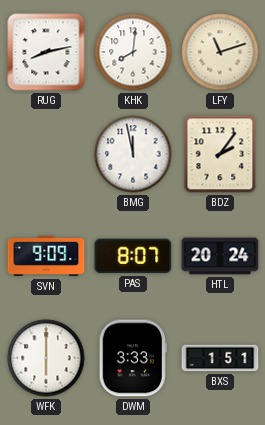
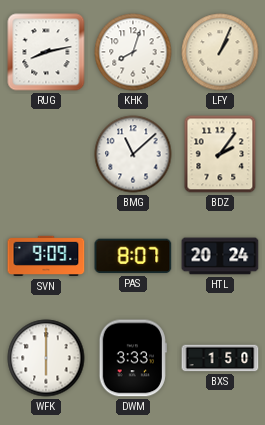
KHK: 8:01 -> 8:03
LFY: 11:12 -> 1:04
BMG: 11:58 -> 11:08
BXS: 1:51 -> 1:50
